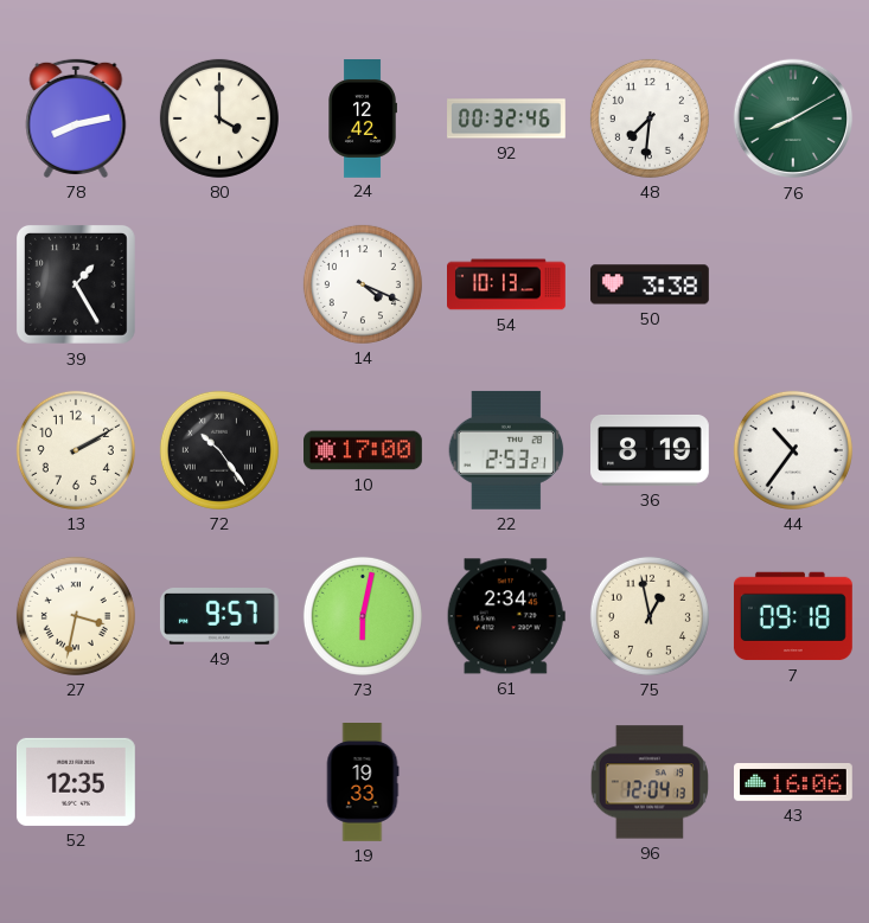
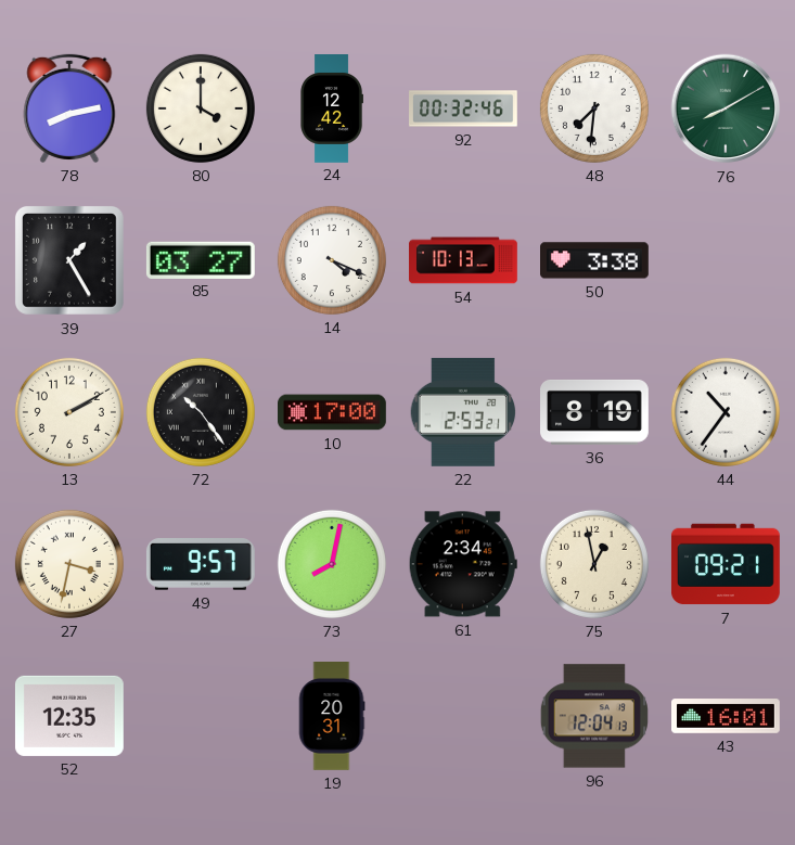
85: none -> 03:27
73: 6:02 -> 8:02
7: 09:18 -> 09:21
19: 19:33 -> 20:31
43: 16:06 -> 16:01
